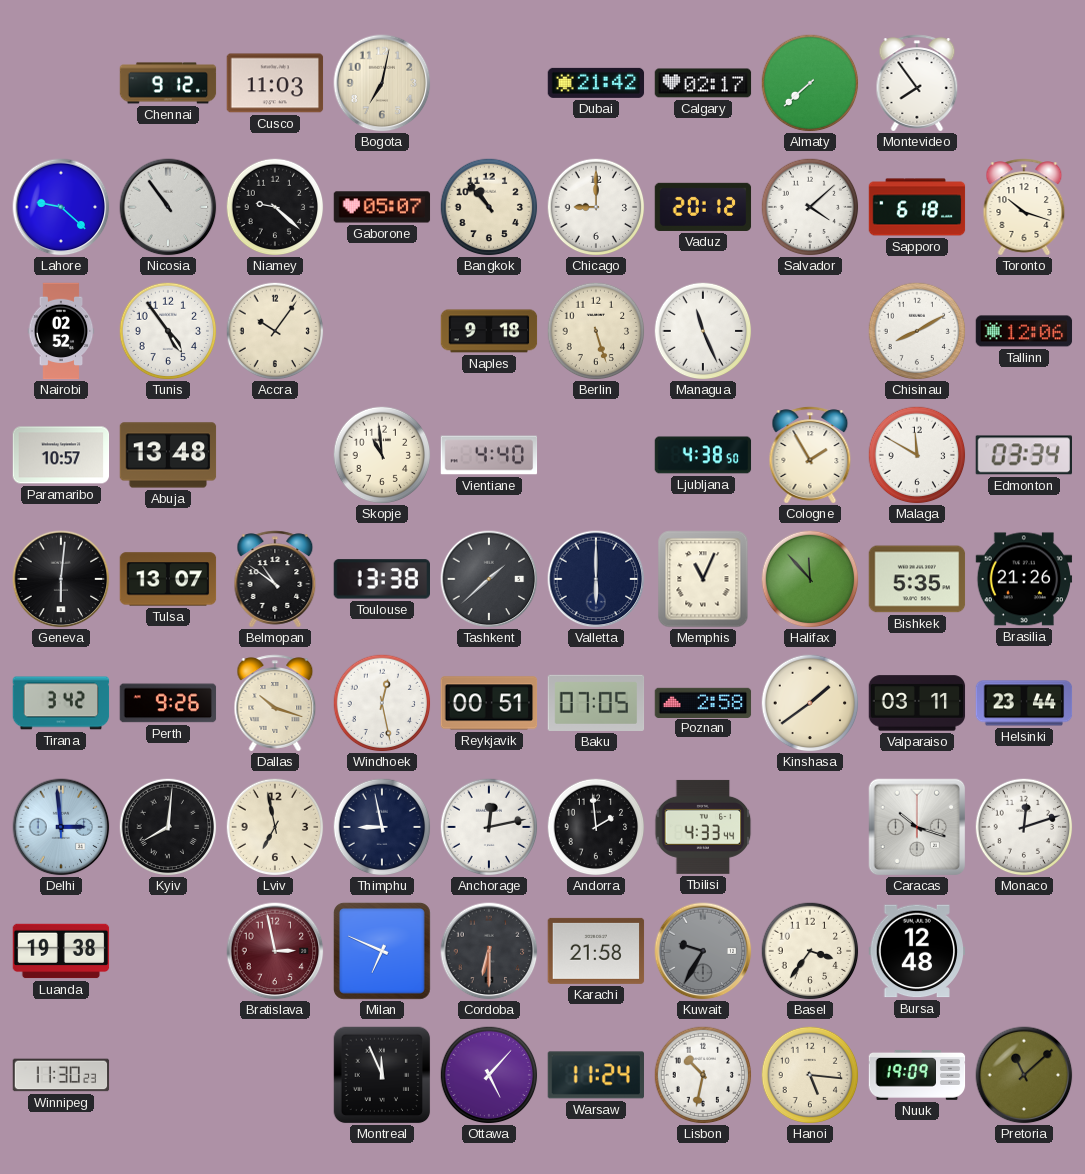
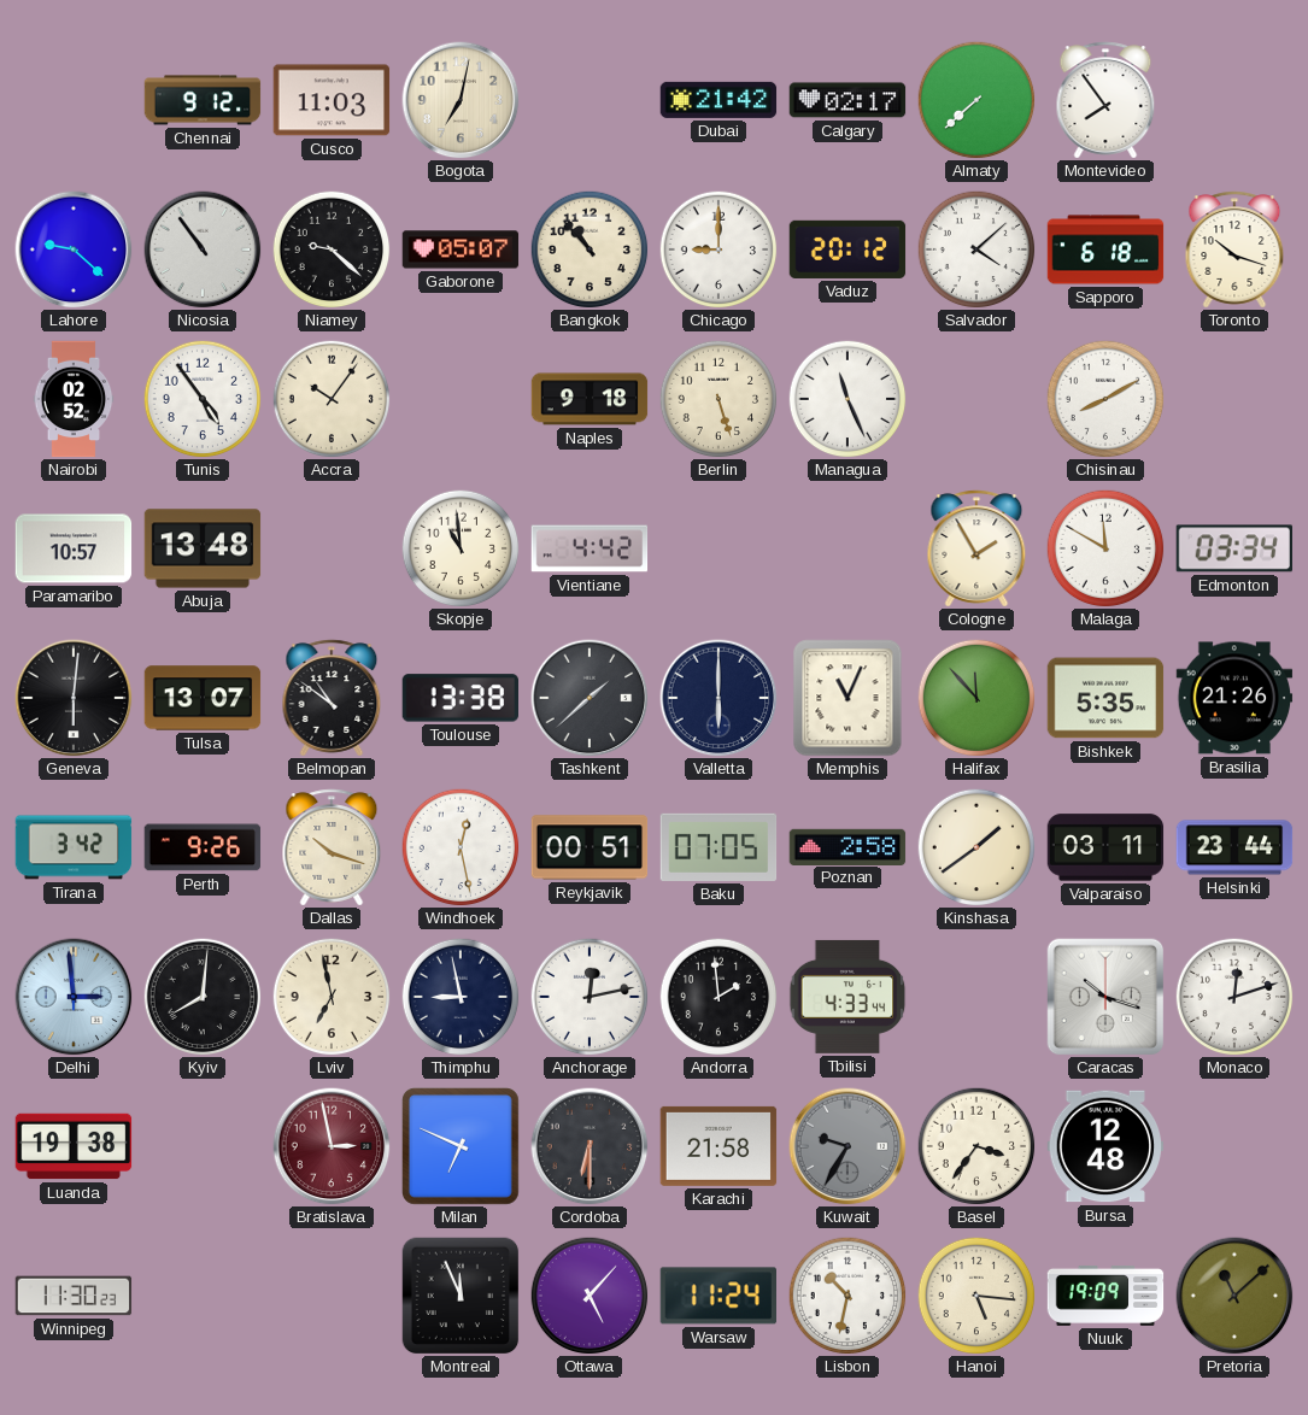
Tallinn: 12:06 -> none
Vientiane: 4:40 -> 4:42
Ljubljana: 4:38 -> none
